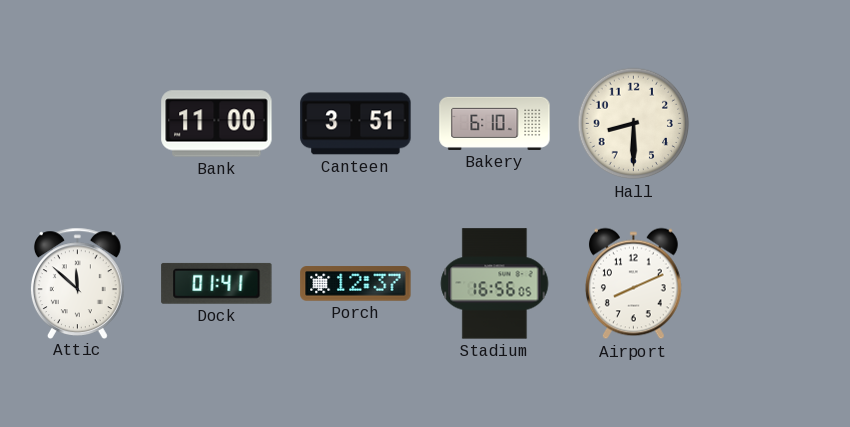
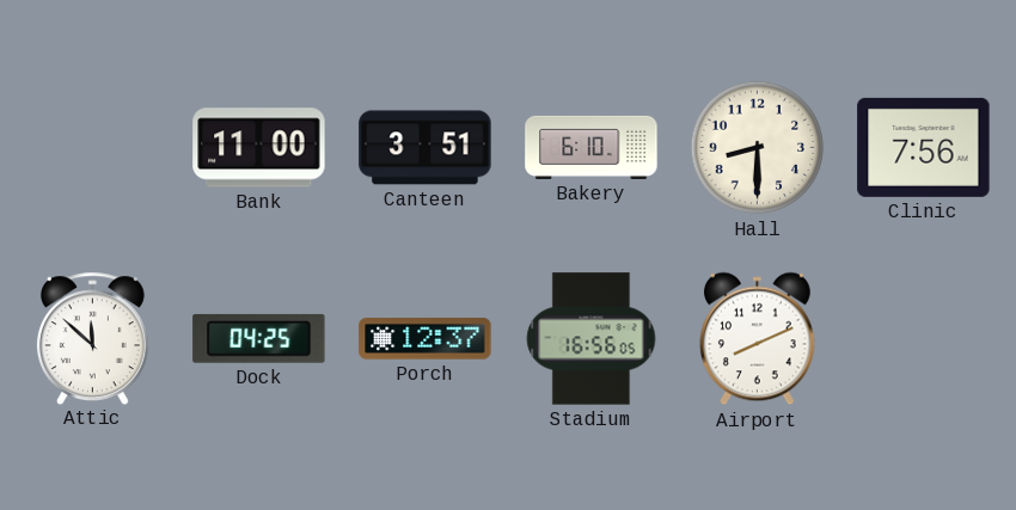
Clinic: none -> 7:56
Dock: 01:41 -> 04:25
